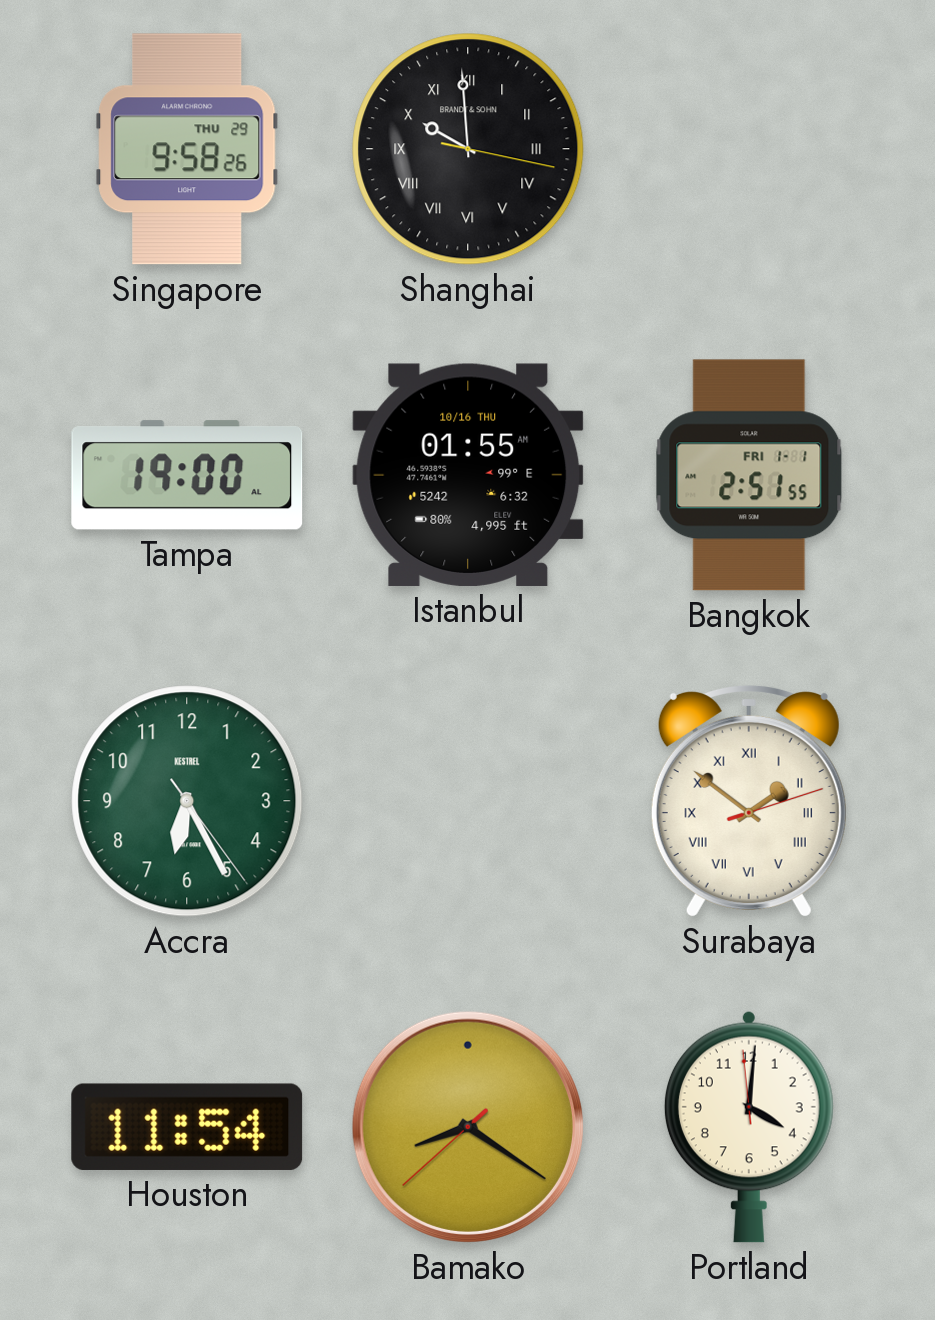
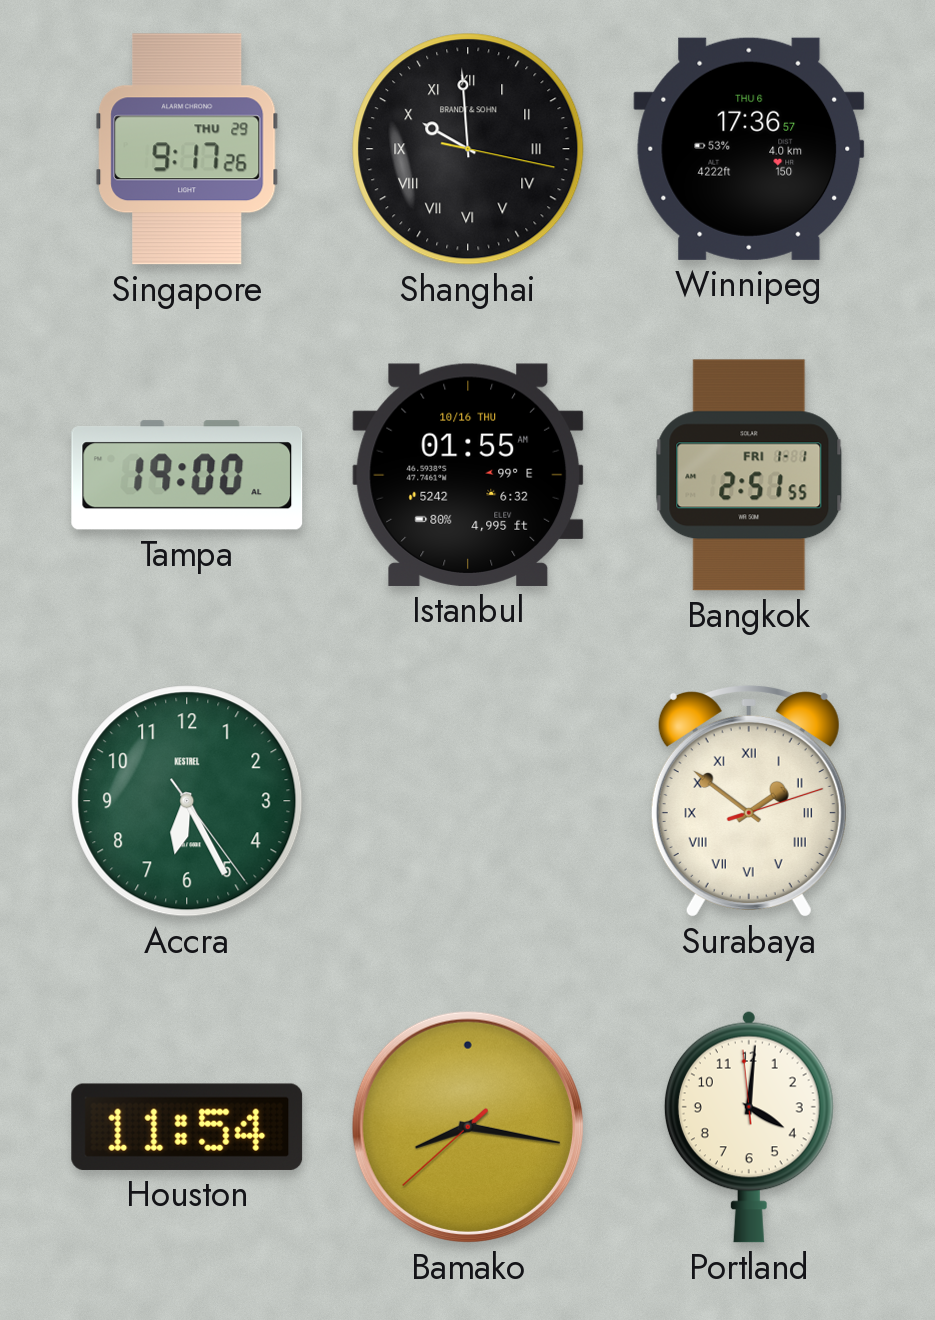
Singapore: 9:58 -> 9:17
Winnipeg: none -> 17:36
Bamako: 8:20 -> 8:16
